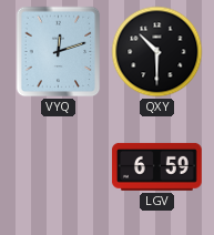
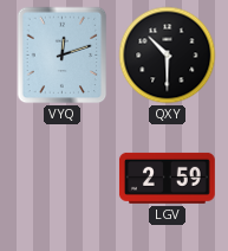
LGV: 6:59 -> 2:59
